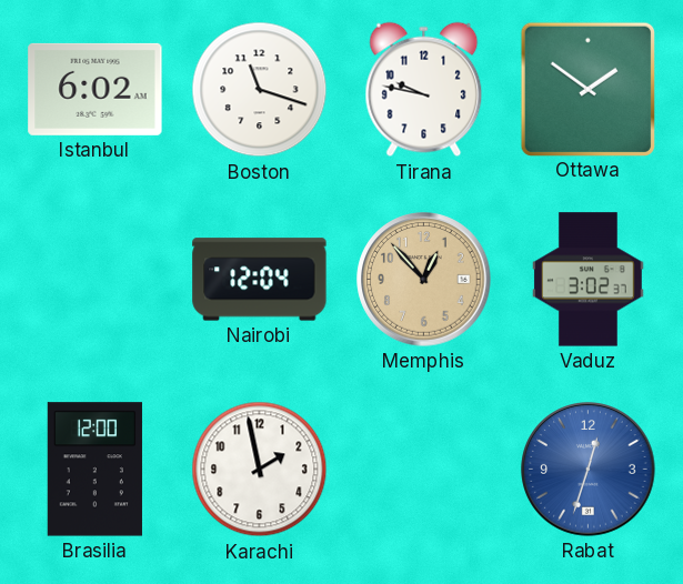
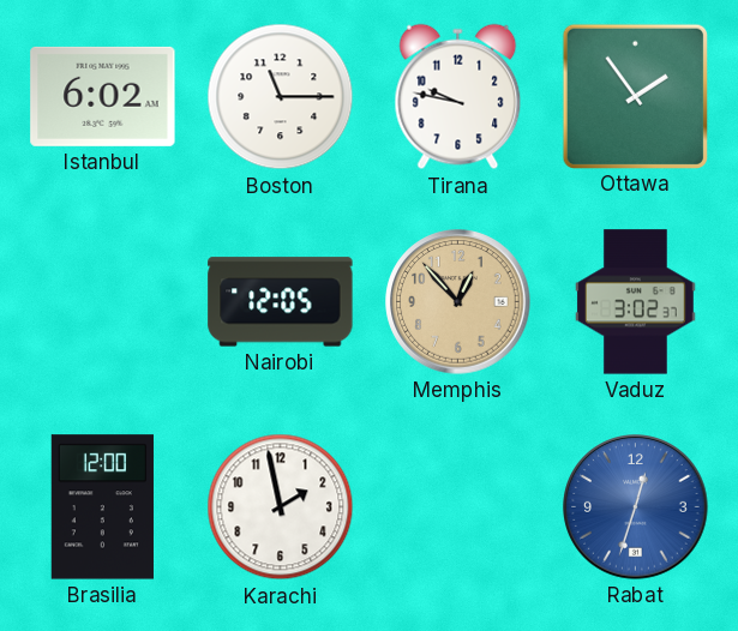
Boston: 11:18 -> 11:15
Ottawa: 1:51 -> 1:54
Nairobi: 12:04 -> 12:05
